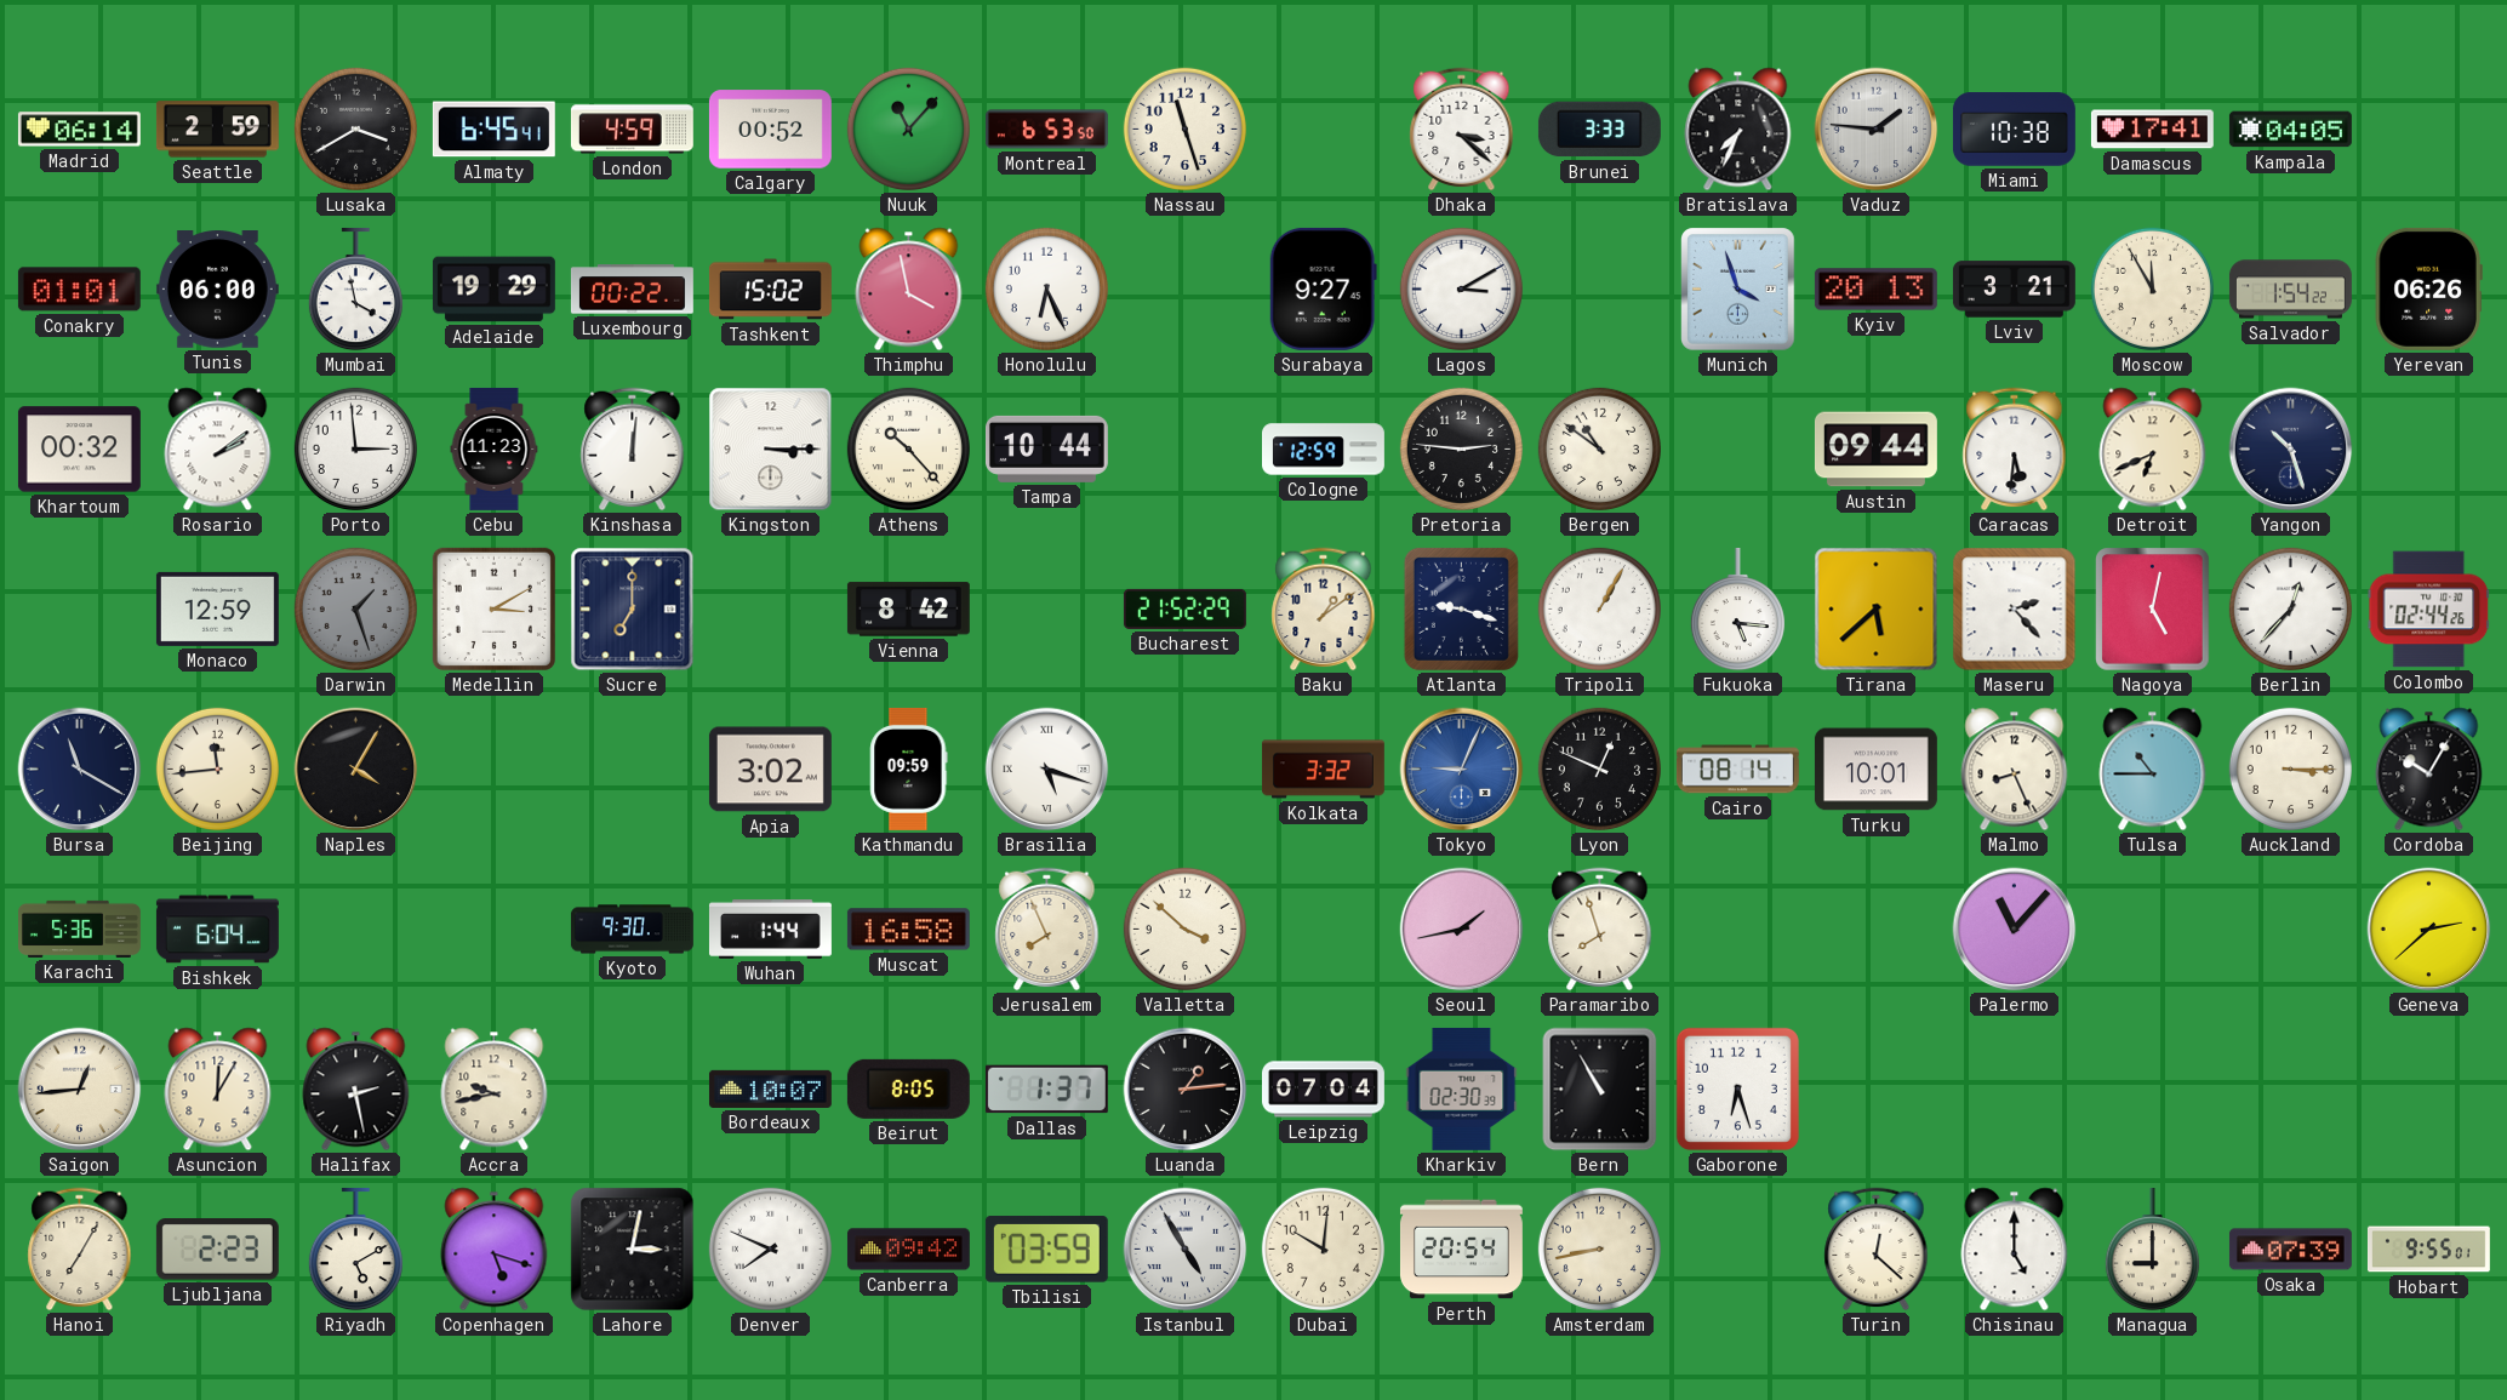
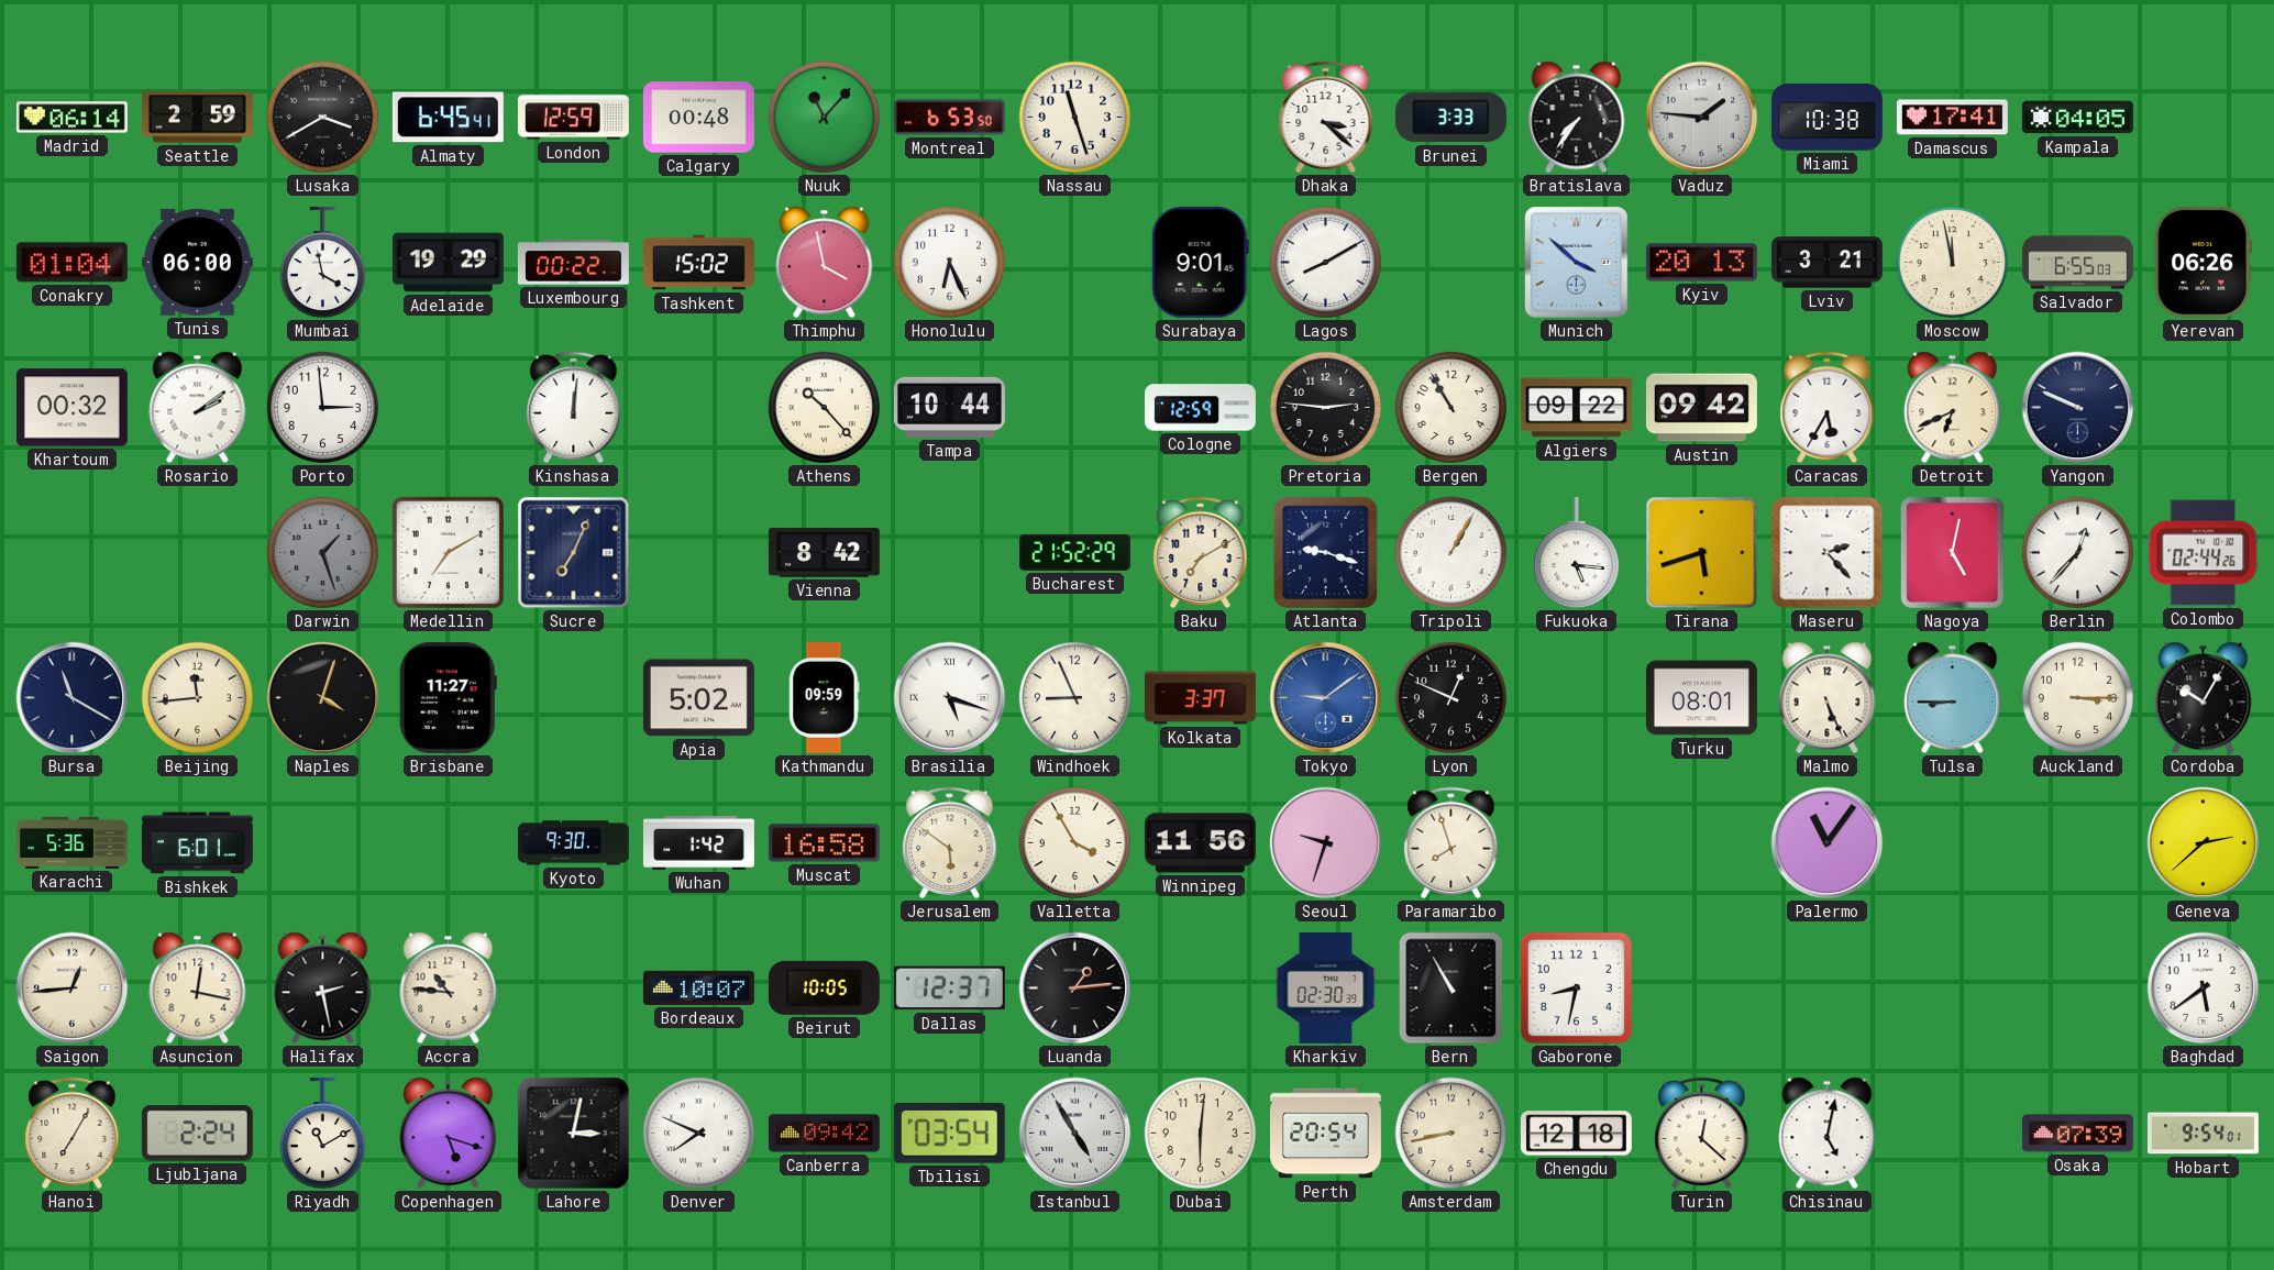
London: 4:59 -> 12:59
Calgary: 00:52 -> 00:48
Bratislava: 7:34 -> 7:36
Conakry: 01:01 -> 01:04
Surabaya: 9:27 -> 9:01
Lagos: 3:10 -> 8:10
Munich: 3:57 -> 3:52
Moscow: 11:55 -> 11:58
Salvador: 1:54 -> 6:55
Cebu: 11:23 -> none
Kingston: 3:15 -> none
Bergen: 10:51 -> 10:55
Algiers: none -> 09:22
Austin: 09:44 -> 09:42
Caracas: 5:31 -> 5:35
Yangon: 10:27 -> 9:49
Monaco: 12:59 -> none
Medellin: 3:10 -> 7:10
Sucre: 7:00 -> 7:04
Baku: 1:09 -> 7:10
Tirana: 5:38 -> 5:42
Naples: 4:05 -> 4:03
Brisbane: none -> 11:27
Apia: 3:02 -> 5:02
Windhoek: none -> 8:56
Kolkata: 3:32 -> 3:37
Tokyo: 9:04 -> 9:09
Cairo: 08:14 -> none
Turku: 10:01 -> 08:01
Malmo: 8:26 -> 5:26
Tulsa: 10:45 -> 8:45
Bishkek: 6:04 -> 6:01
Wuhan: 1:44 -> 1:42
Jerusalem: 7:56 -> 5:51
Valletta: 3:52 -> 3:55
Winnipeg: none -> 11:56
Seoul: 1:43 -> 9:33
Palermo: 11:07 -> 11:06
Asuncion: 12:05 -> 12:17
Accra: 9:43 -> 10:46
Beirut: 8:05 -> 10:05
Dallas: 1:37 -> 12:37
Leipzig: 07:04 -> none
Gaborone: 6:27 -> 8:32
Baghdad: none -> 5:39
Ljubljana: 2:23 -> 2:24
Riyadh: 5:10 -> 11:10
Tbilisi: 03:59 -> 03:54
Dubai: 10:01 -> 6:01
Chengdu: none -> 12:18
Chisinau: 5:00 -> 5:02
Managua: 9:00 -> none
Hobart: 9:55 -> 9:54
